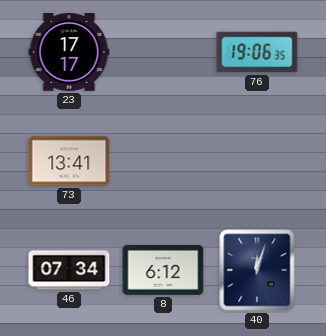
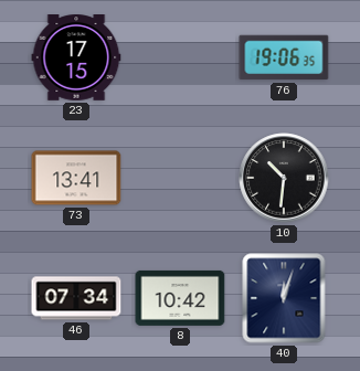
23: 17:17 -> 17:15
10: none -> 10:31
8: 6:12 -> 10:42
